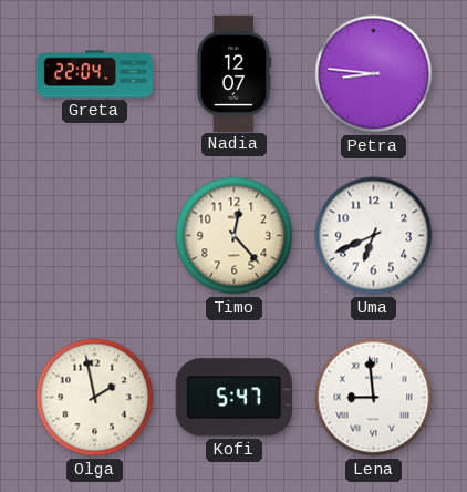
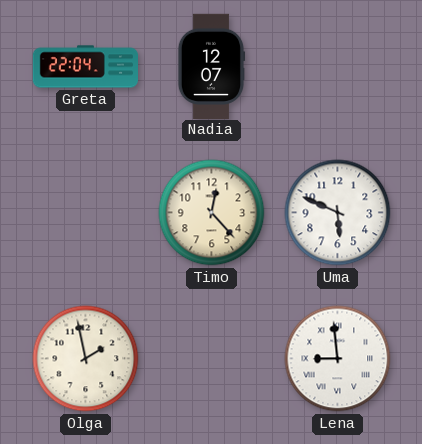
Petra: 8:46 -> none
Uma: 6:41 -> 5:49
Kofi: 5:47 -> none
